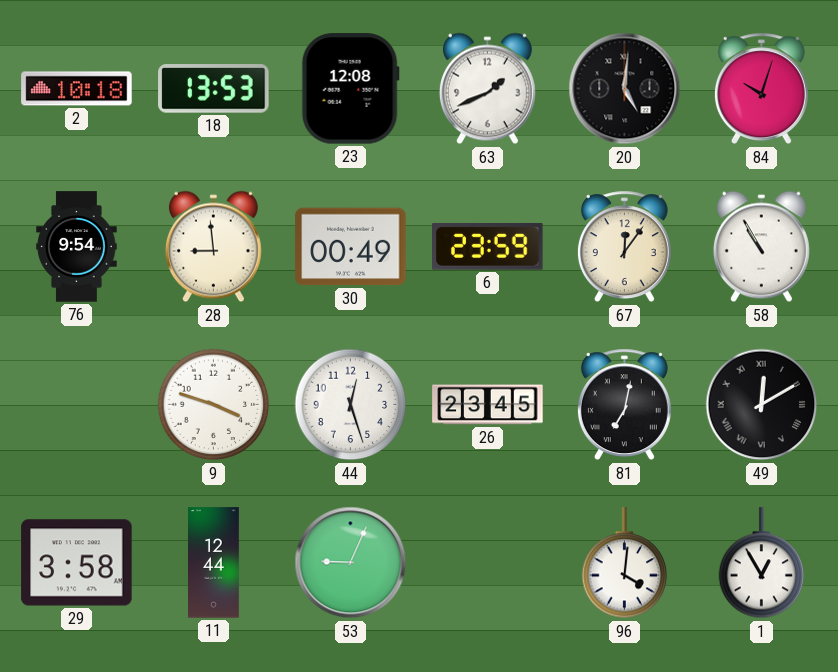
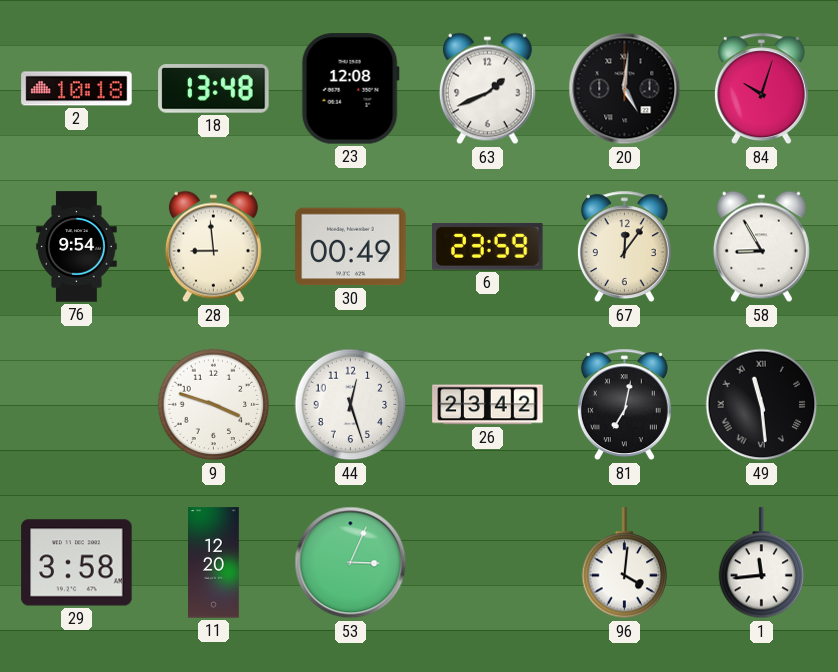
18: 13:53 -> 13:48
58: 10:55 -> 8:55
26: 23:45 -> 23:42
49: 12:10 -> 11:29
11: 12:44 -> 12:20
53: 9:04 -> 3:04
1: 12:55 -> 11:44
